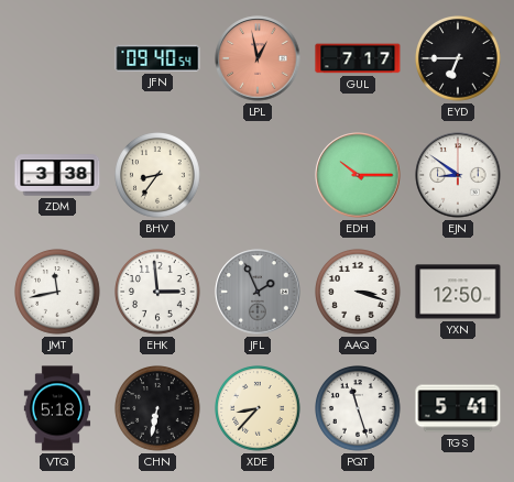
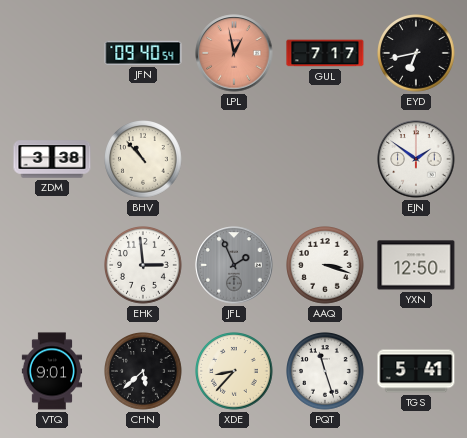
EYD: 6:45 -> 6:43
BHV: 8:36 -> 10:53
EDH: 10:15 -> none
EJN: 8:51 -> 1:51
JMT: 11:43 -> none
VTQ: 5:18 -> 9:01
CHN: 6:32 -> 5:38
